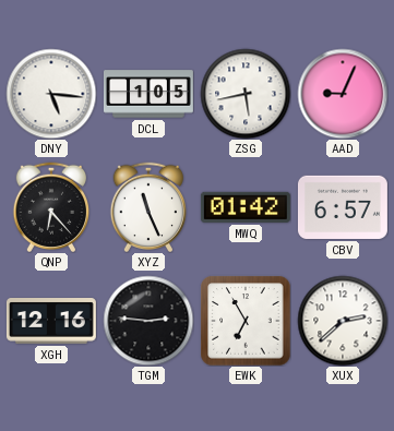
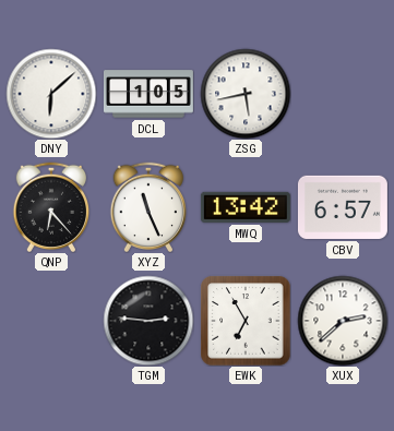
DNY: 5:16 -> 6:08
AAD: 9:04 -> none
MWQ: 01:42 -> 13:42
XGH: 12:16 -> none
